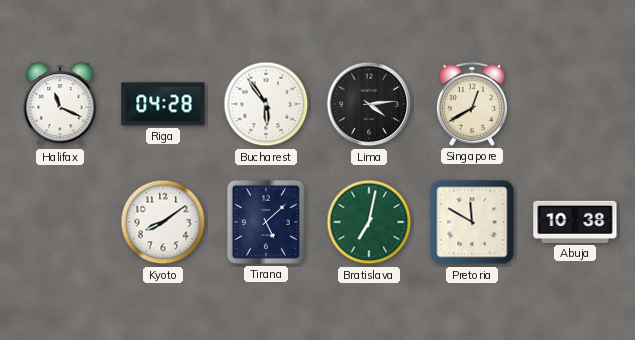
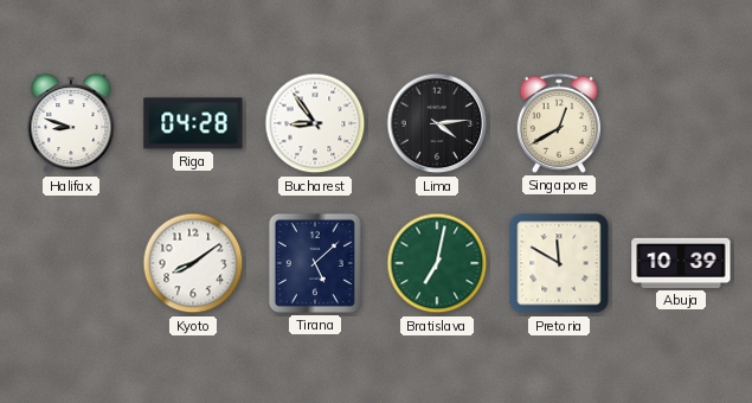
Halifax: 11:19 -> 8:48
Bucharest: 5:54 -> 8:54
Abuja: 10:38 -> 10:39
